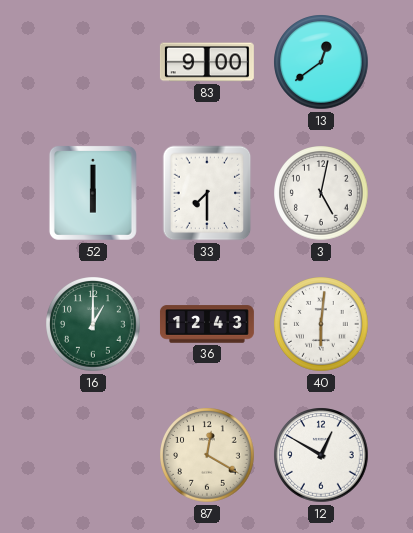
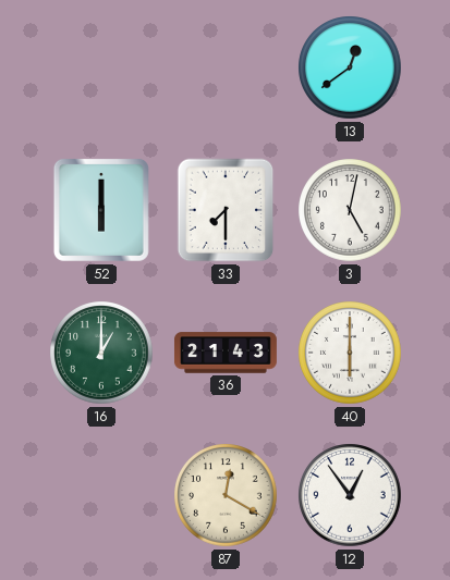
83: 9:00 -> none
36: 12:43 -> 21:43
40: 6:01 -> 6:00
12: 12:50 -> 12:54
